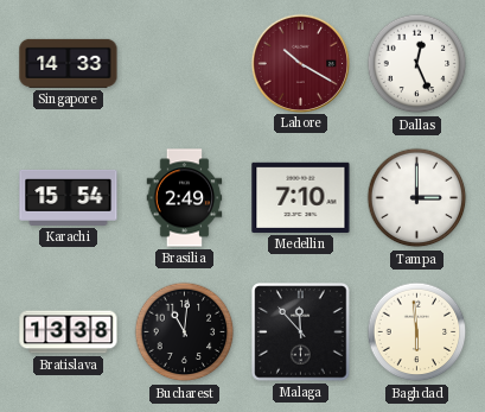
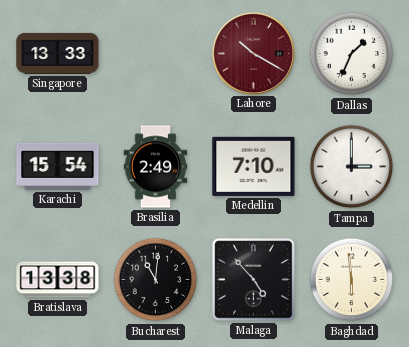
Singapore: 14:33 -> 13:33
Dallas: 12:26 -> 1:34
Malaga: 11:53 -> 4:53
